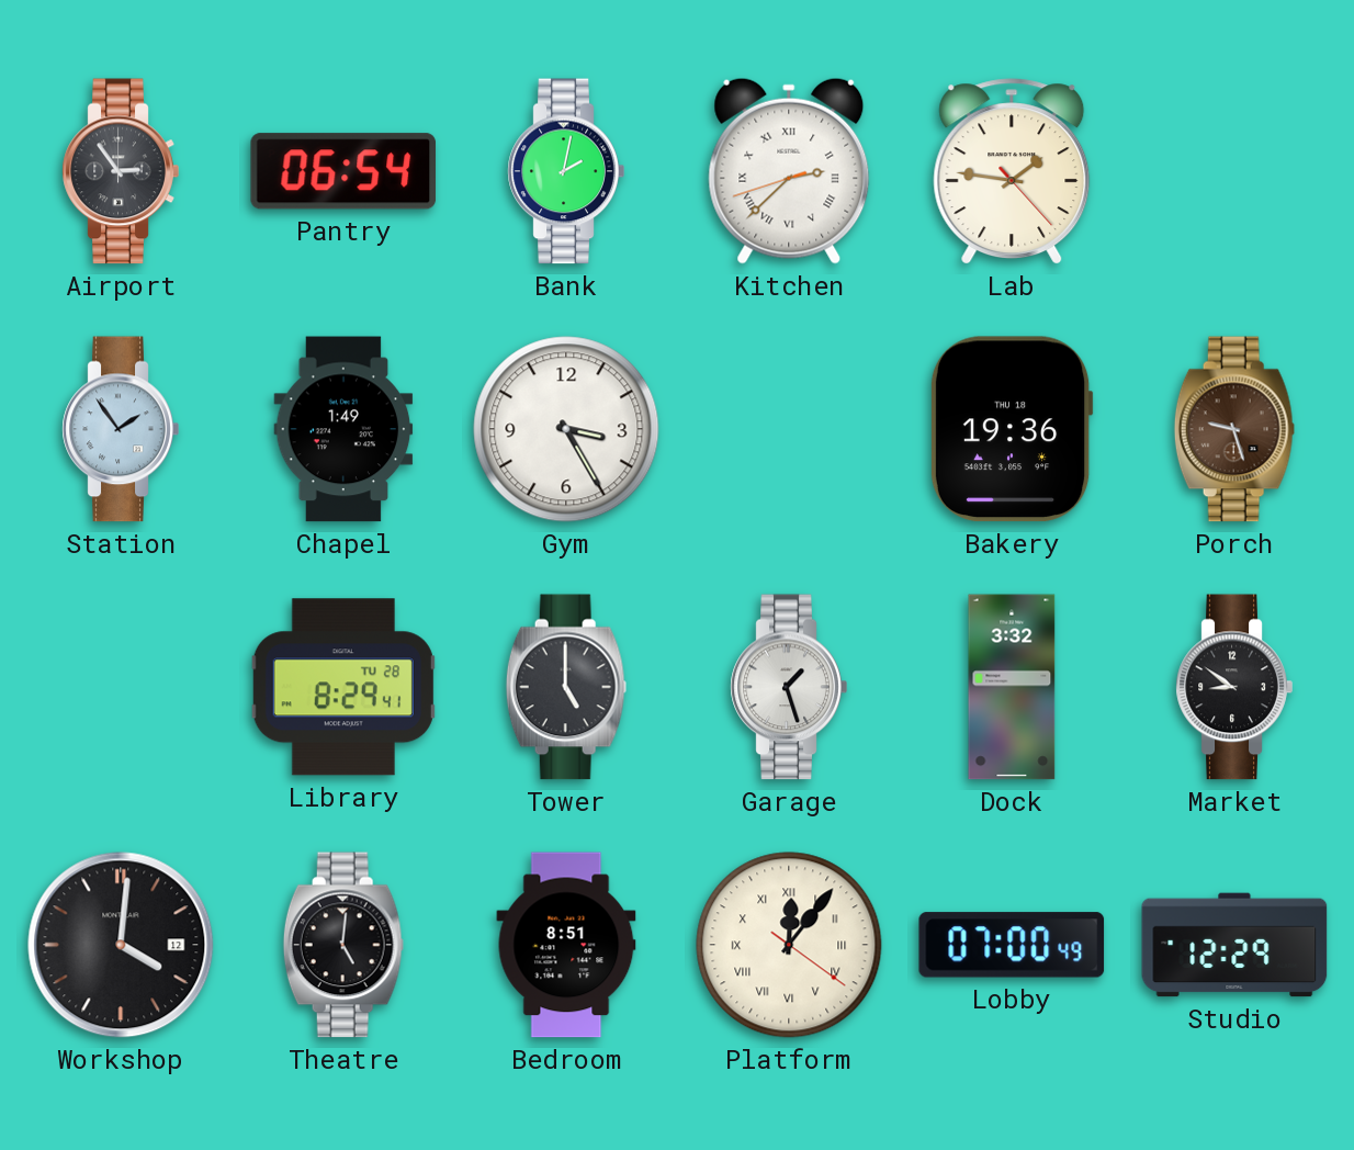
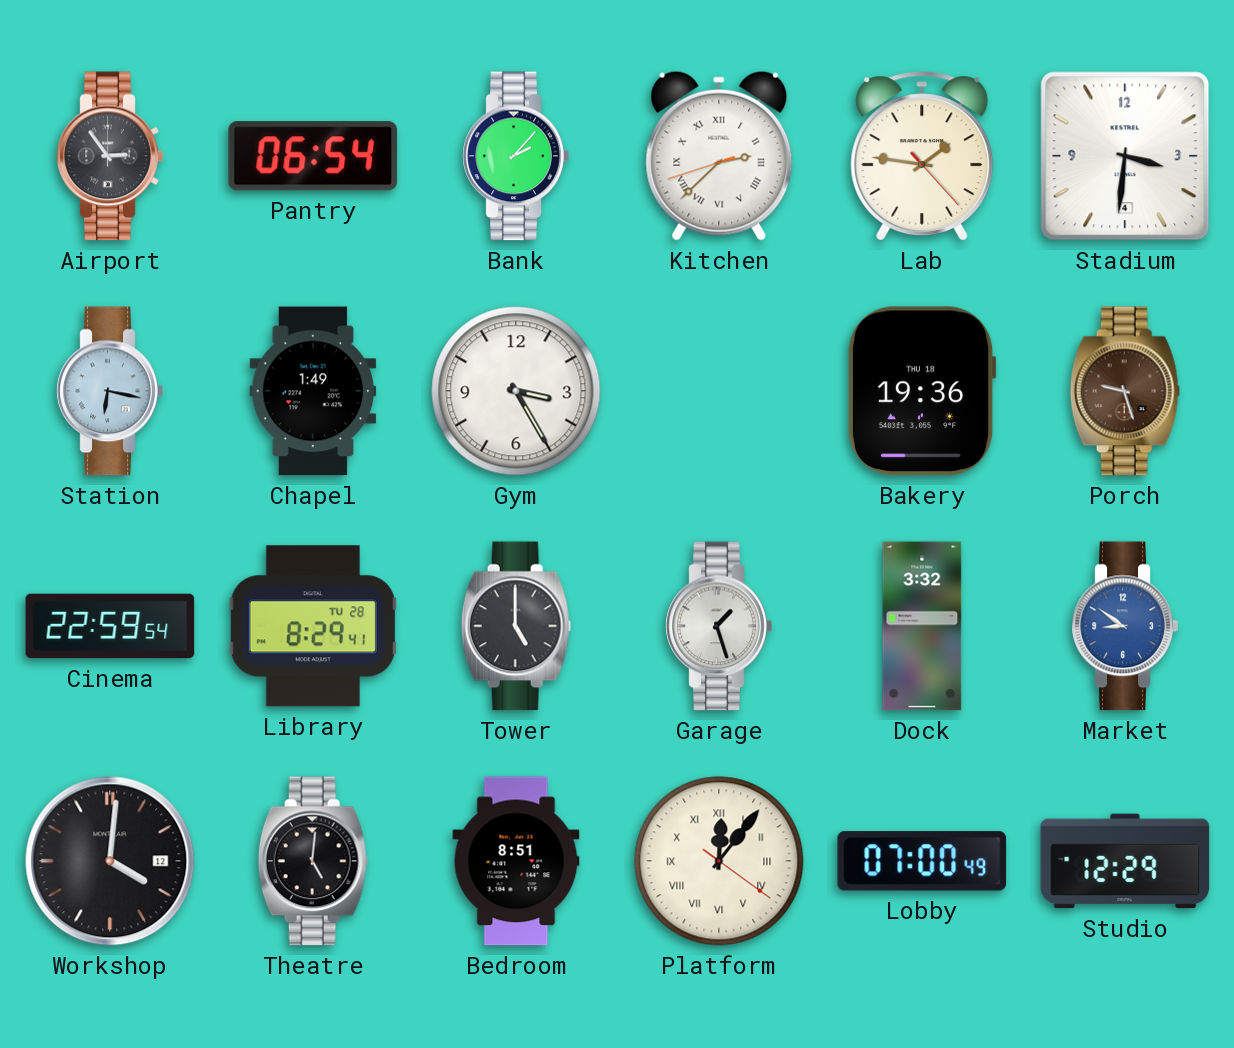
Bank: 2:02 -> 2:07
Stadium: none -> 3:31
Station: 1:54 -> 6:17
Cinema: none -> 22:59
Market dial: black -> blue
